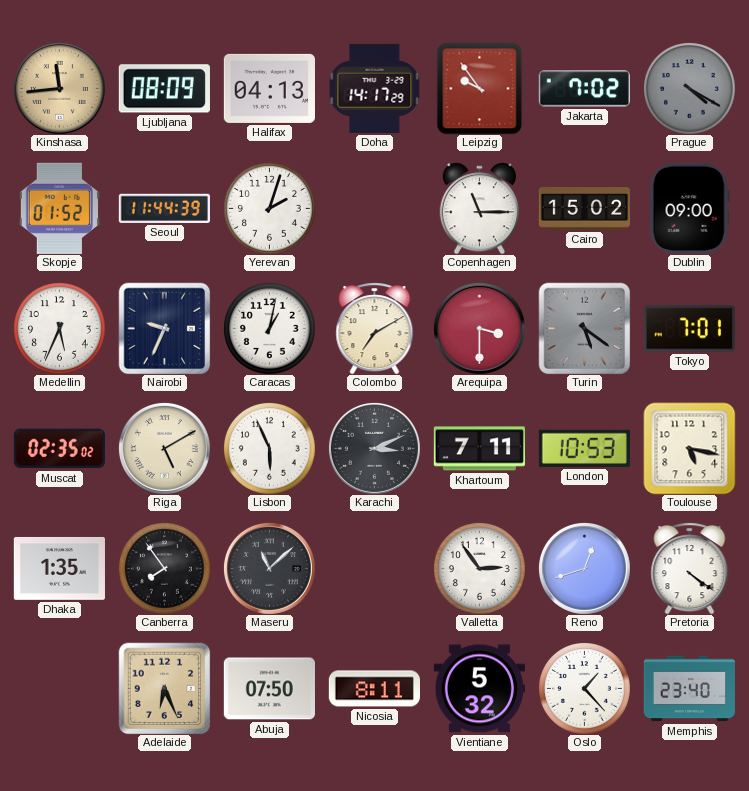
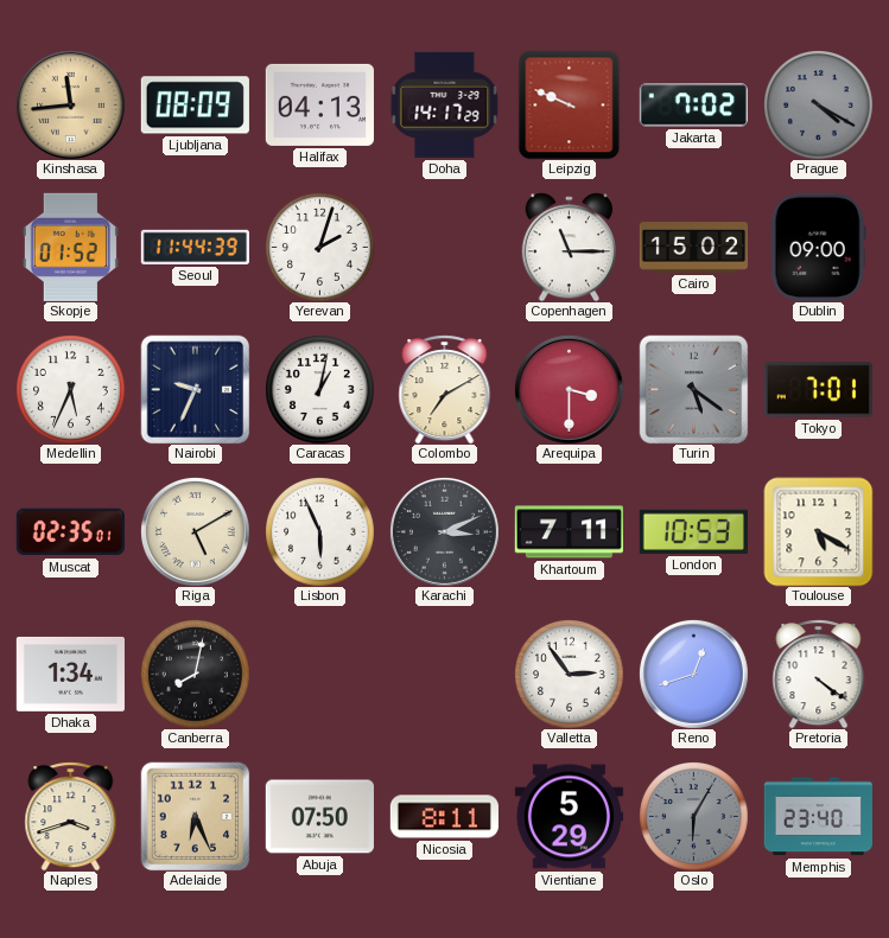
Leipzig: 9:54 -> 9:49
Muscat: 02:35:02 -> 02:35:01
Toulouse: 5:17 -> 5:20
Dhaka: 1:35 -> 1:34
Canberra: 7:54 -> 8:02
Maseru: 11:08 -> none
Naples: none -> 3:42
Vientiane: 5:32 -> 5:29
Oslo: 1:23 -> 6:05
Oslo dial: white -> grey
